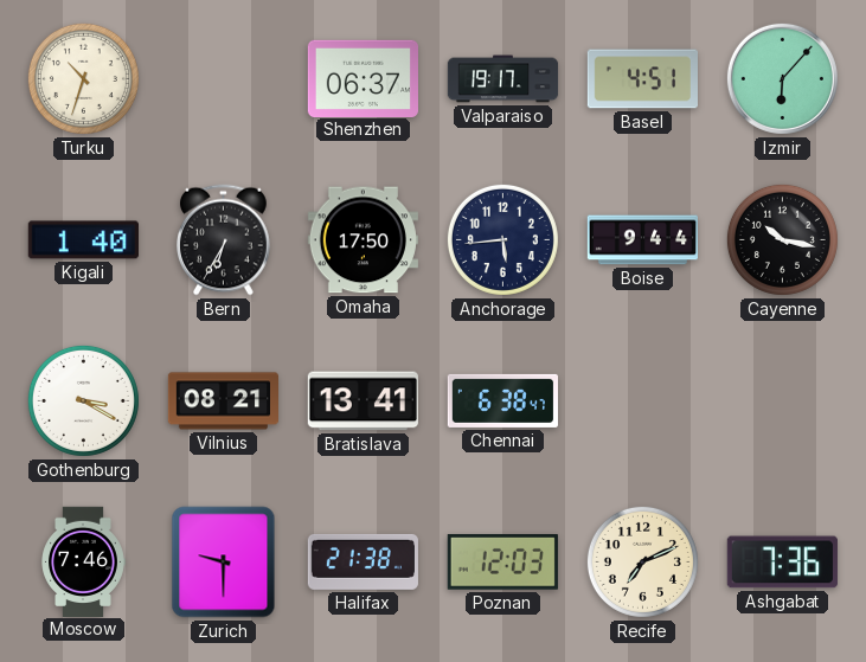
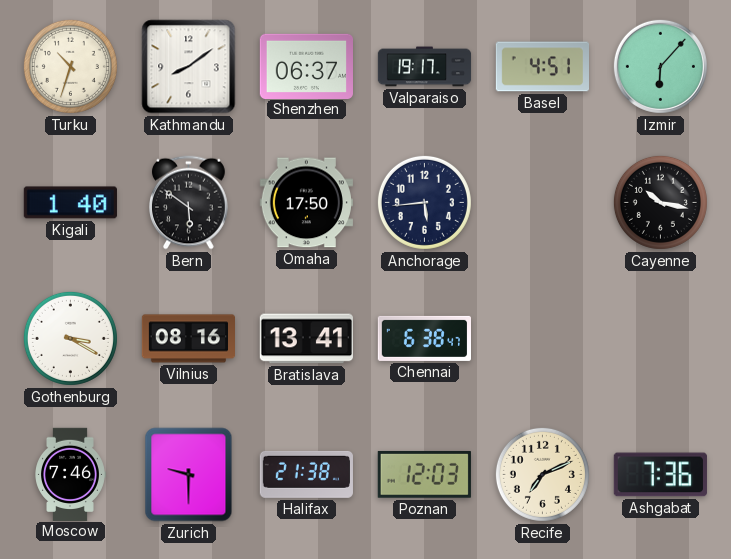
Kathmandu: none -> 8:09
Bern: 6:35 -> 5:51
Boise: 9:44 -> none
Vilnius: 08:21 -> 08:16
